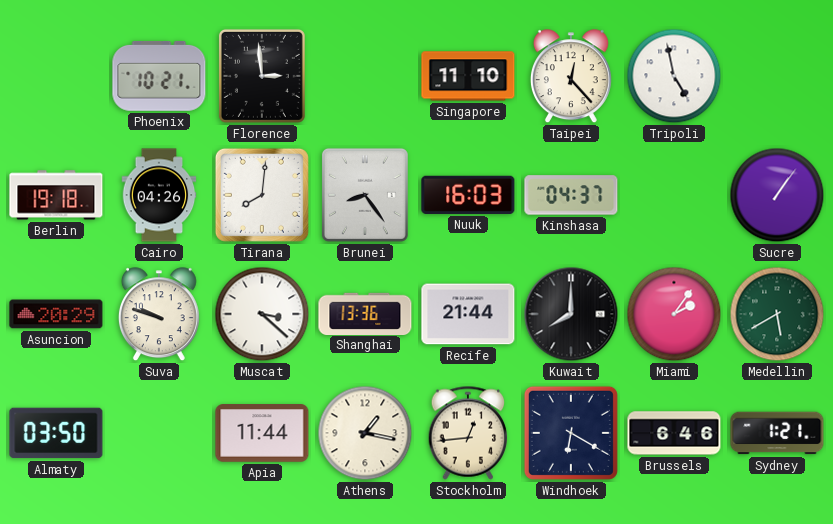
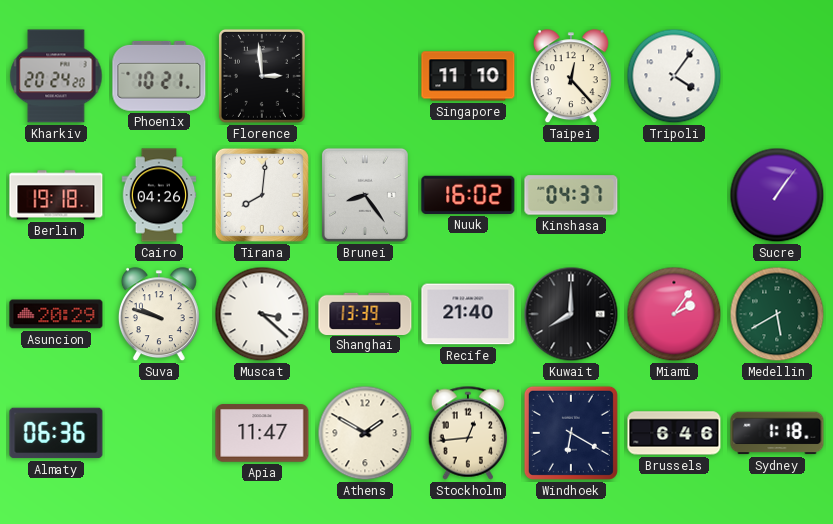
Kharkiv: none -> 20:24
Tripoli: 4:58 -> 4:06
Nuuk: 16:03 -> 16:02
Shanghai: 13:36 -> 13:39
Recife: 21:44 -> 21:40
Almaty: 03:50 -> 06:36
Apia: 11:44 -> 11:47
Athens: 1:17 -> 1:50
Sydney: 1:21 -> 1:18
